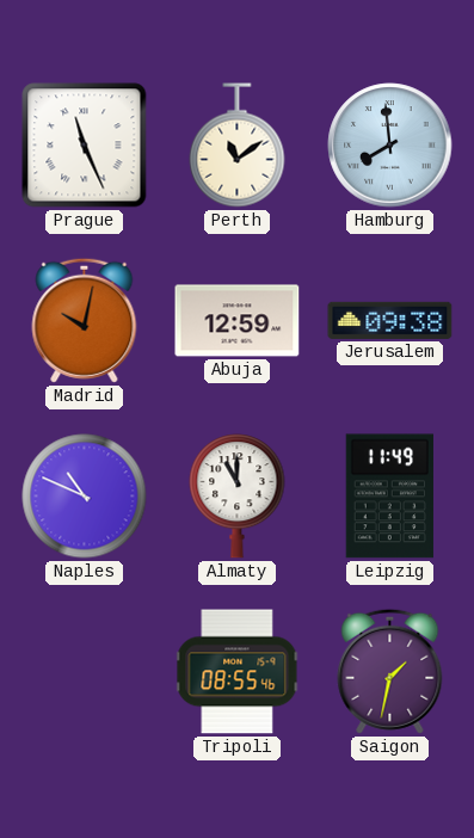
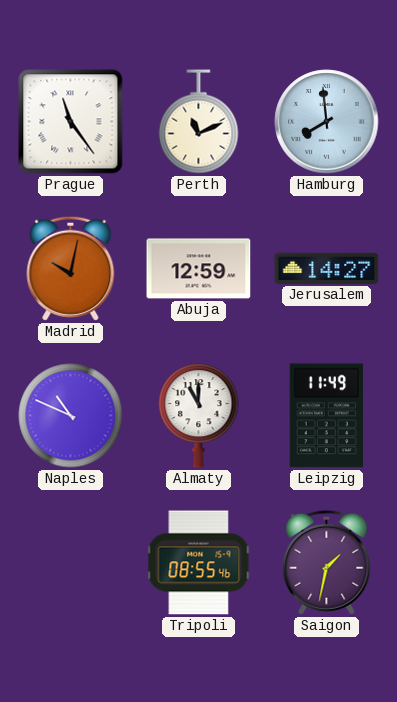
Prague: 11:26 -> 11:24
Perth: 11:09 -> 11:11
Jerusalem: 09:38 -> 14:27
